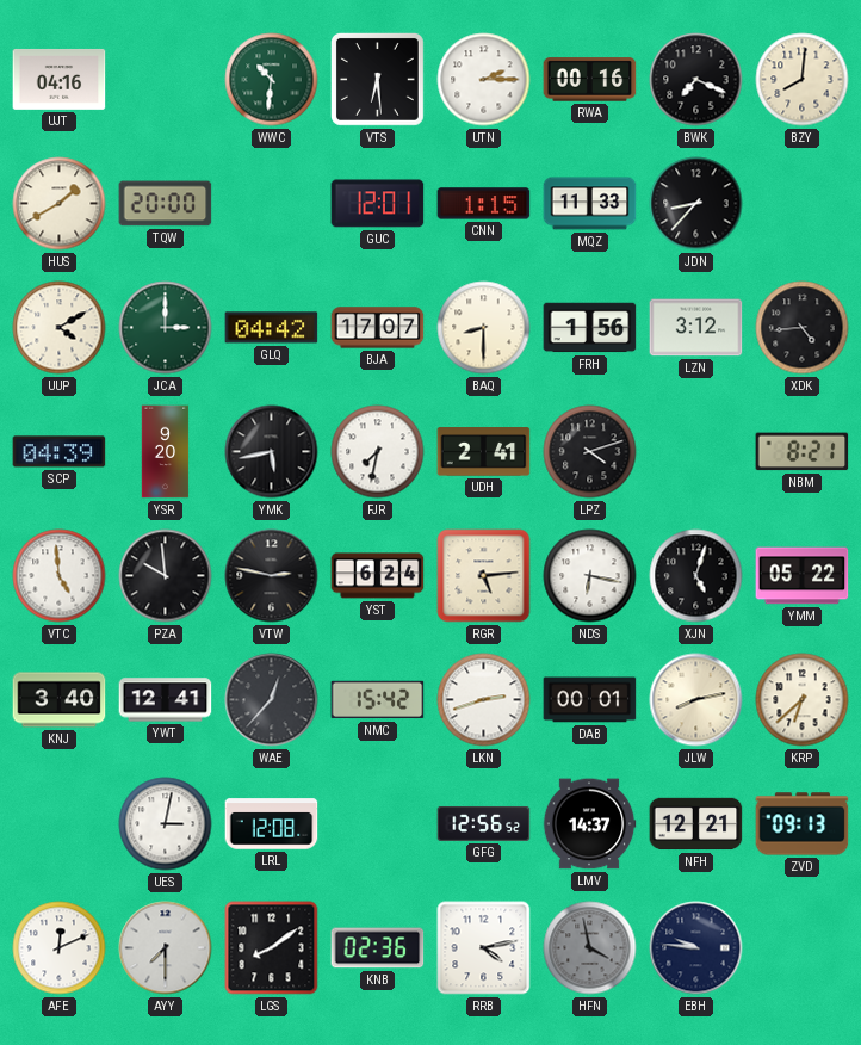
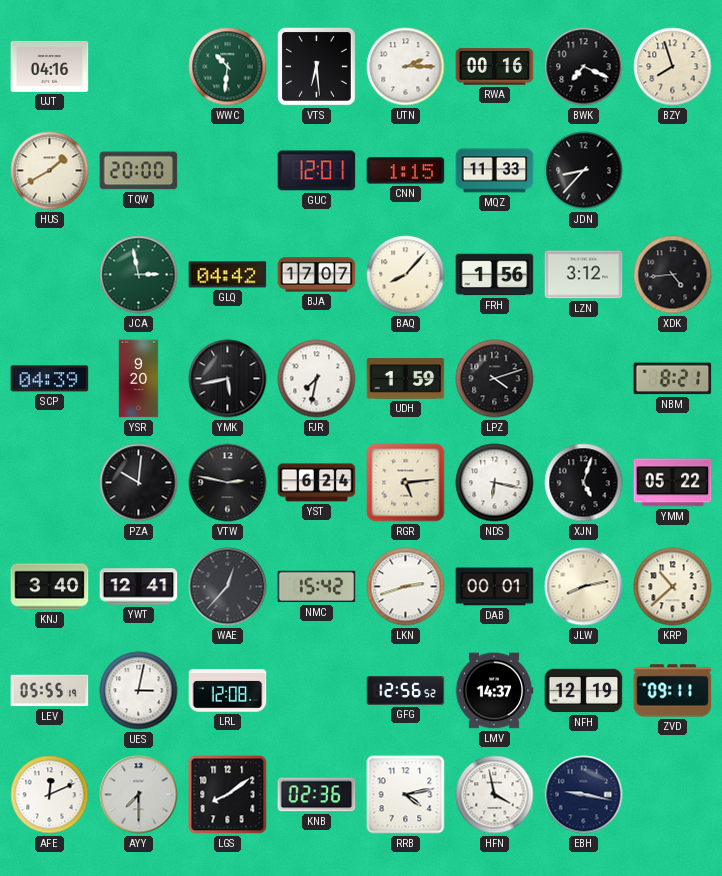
BZY: 8:01 -> 7:57
UUP: 4:10 -> none
JCA: 3:00 -> 2:58
BAQ: 8:30 -> 8:07
UDH: 2:41 -> 1:59
VTC: 4:59 -> none
PZA: 9:59 -> 10:01
KRP: 6:38 -> 10:38
LEV: none -> 05:55
NFH: 12:21 -> 12:19
ZVD: 09:13 -> 09:11
HFN dial: grey -> white
EBH: 9:46 -> 9:17
